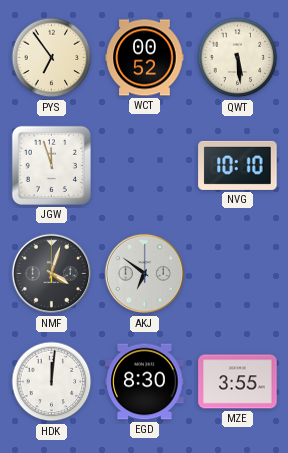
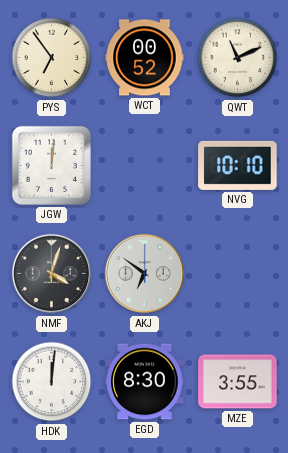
QWT: 5:29 -> 11:11
JGW: 11:57 -> 12:01
